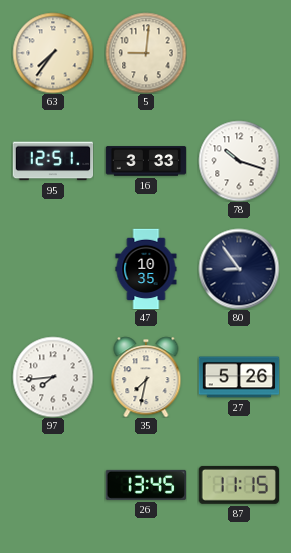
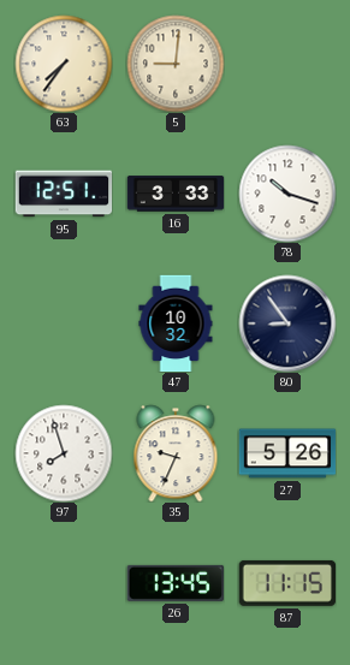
47: 10:35 -> 10:32
97: 7:44 -> 7:57
35: 7:32 -> 9:34
